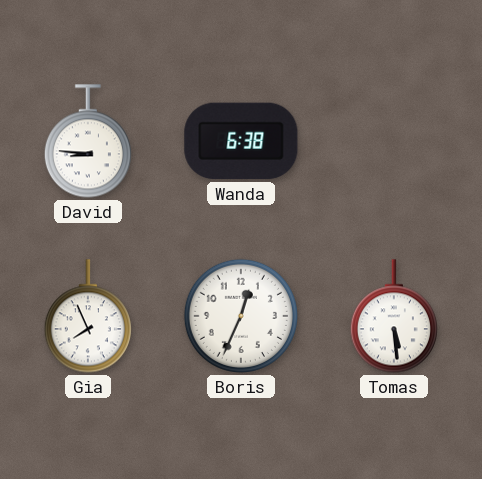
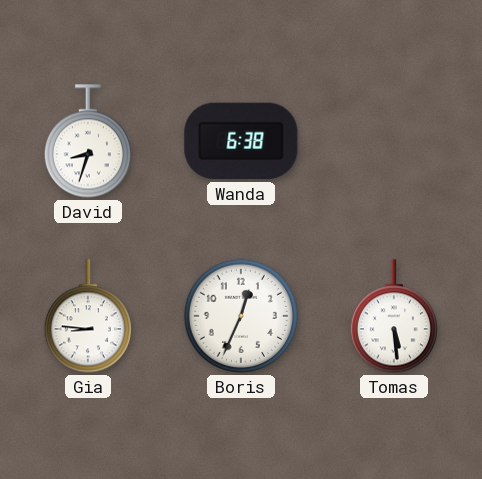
David: 8:46 -> 8:33
Gia: 7:56 -> 8:46
